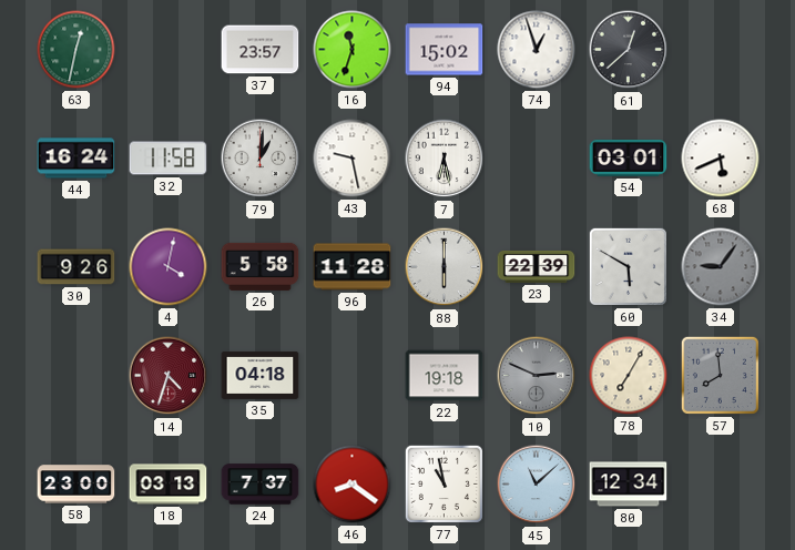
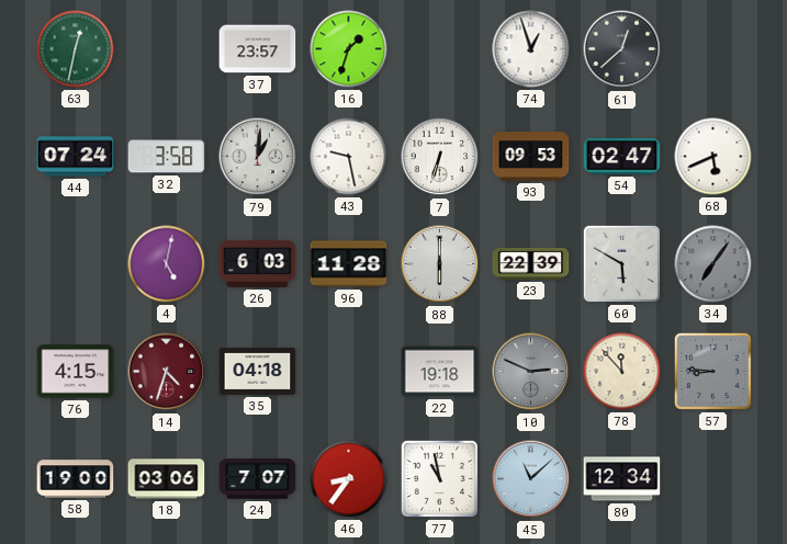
16: 11:33 -> 1:33
94: 15:02 -> none
44: 16:24 -> 07:24
32: 11:58 -> 3:58
7: 6:28 -> 6:33
93: none -> 09:53
54: 03:01 -> 02:47
30: 9:26 -> none
4: 4:02 -> 5:02
26: 5:58 -> 6:03
34: 9:06 -> 7:06
76: none -> 4:15
78: 7:05 -> 11:53
57: 7:59 -> 8:46
58: 23:00 -> 19:00
18: 03:13 -> 03:06
24: 7:37 -> 7:07
46: 8:21 -> 8:36
